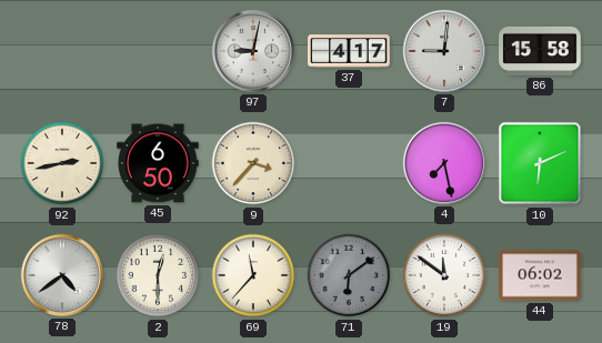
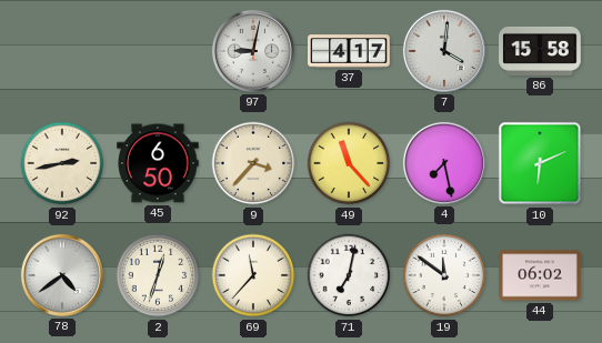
7: 9:01 -> 4:01
49: none -> 11:23
2: 12:30 -> 12:33
71: 6:09 -> 7:02
71 dial: grey -> white
